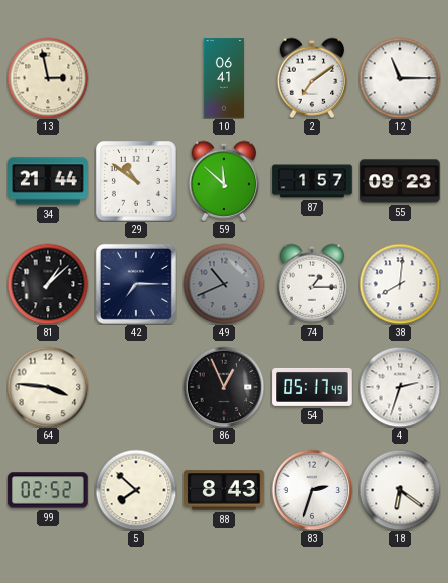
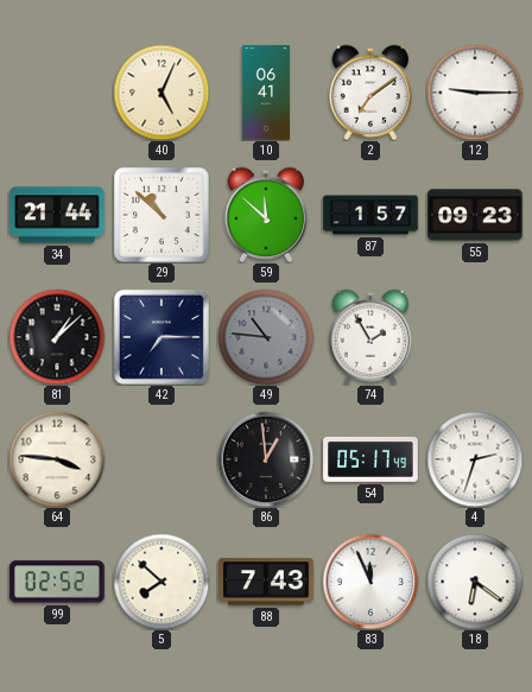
13: 2:58 -> none
40: none -> 5:04
12: 11:15 -> 9:15
29: 10:51 -> 10:52
49: 10:41 -> 10:46
74: 1:15 -> 1:55
38: 8:01 -> none
86: 12:56 -> 12:59
88: 8:43 -> 7:43
83: 2:33 -> 11:56
